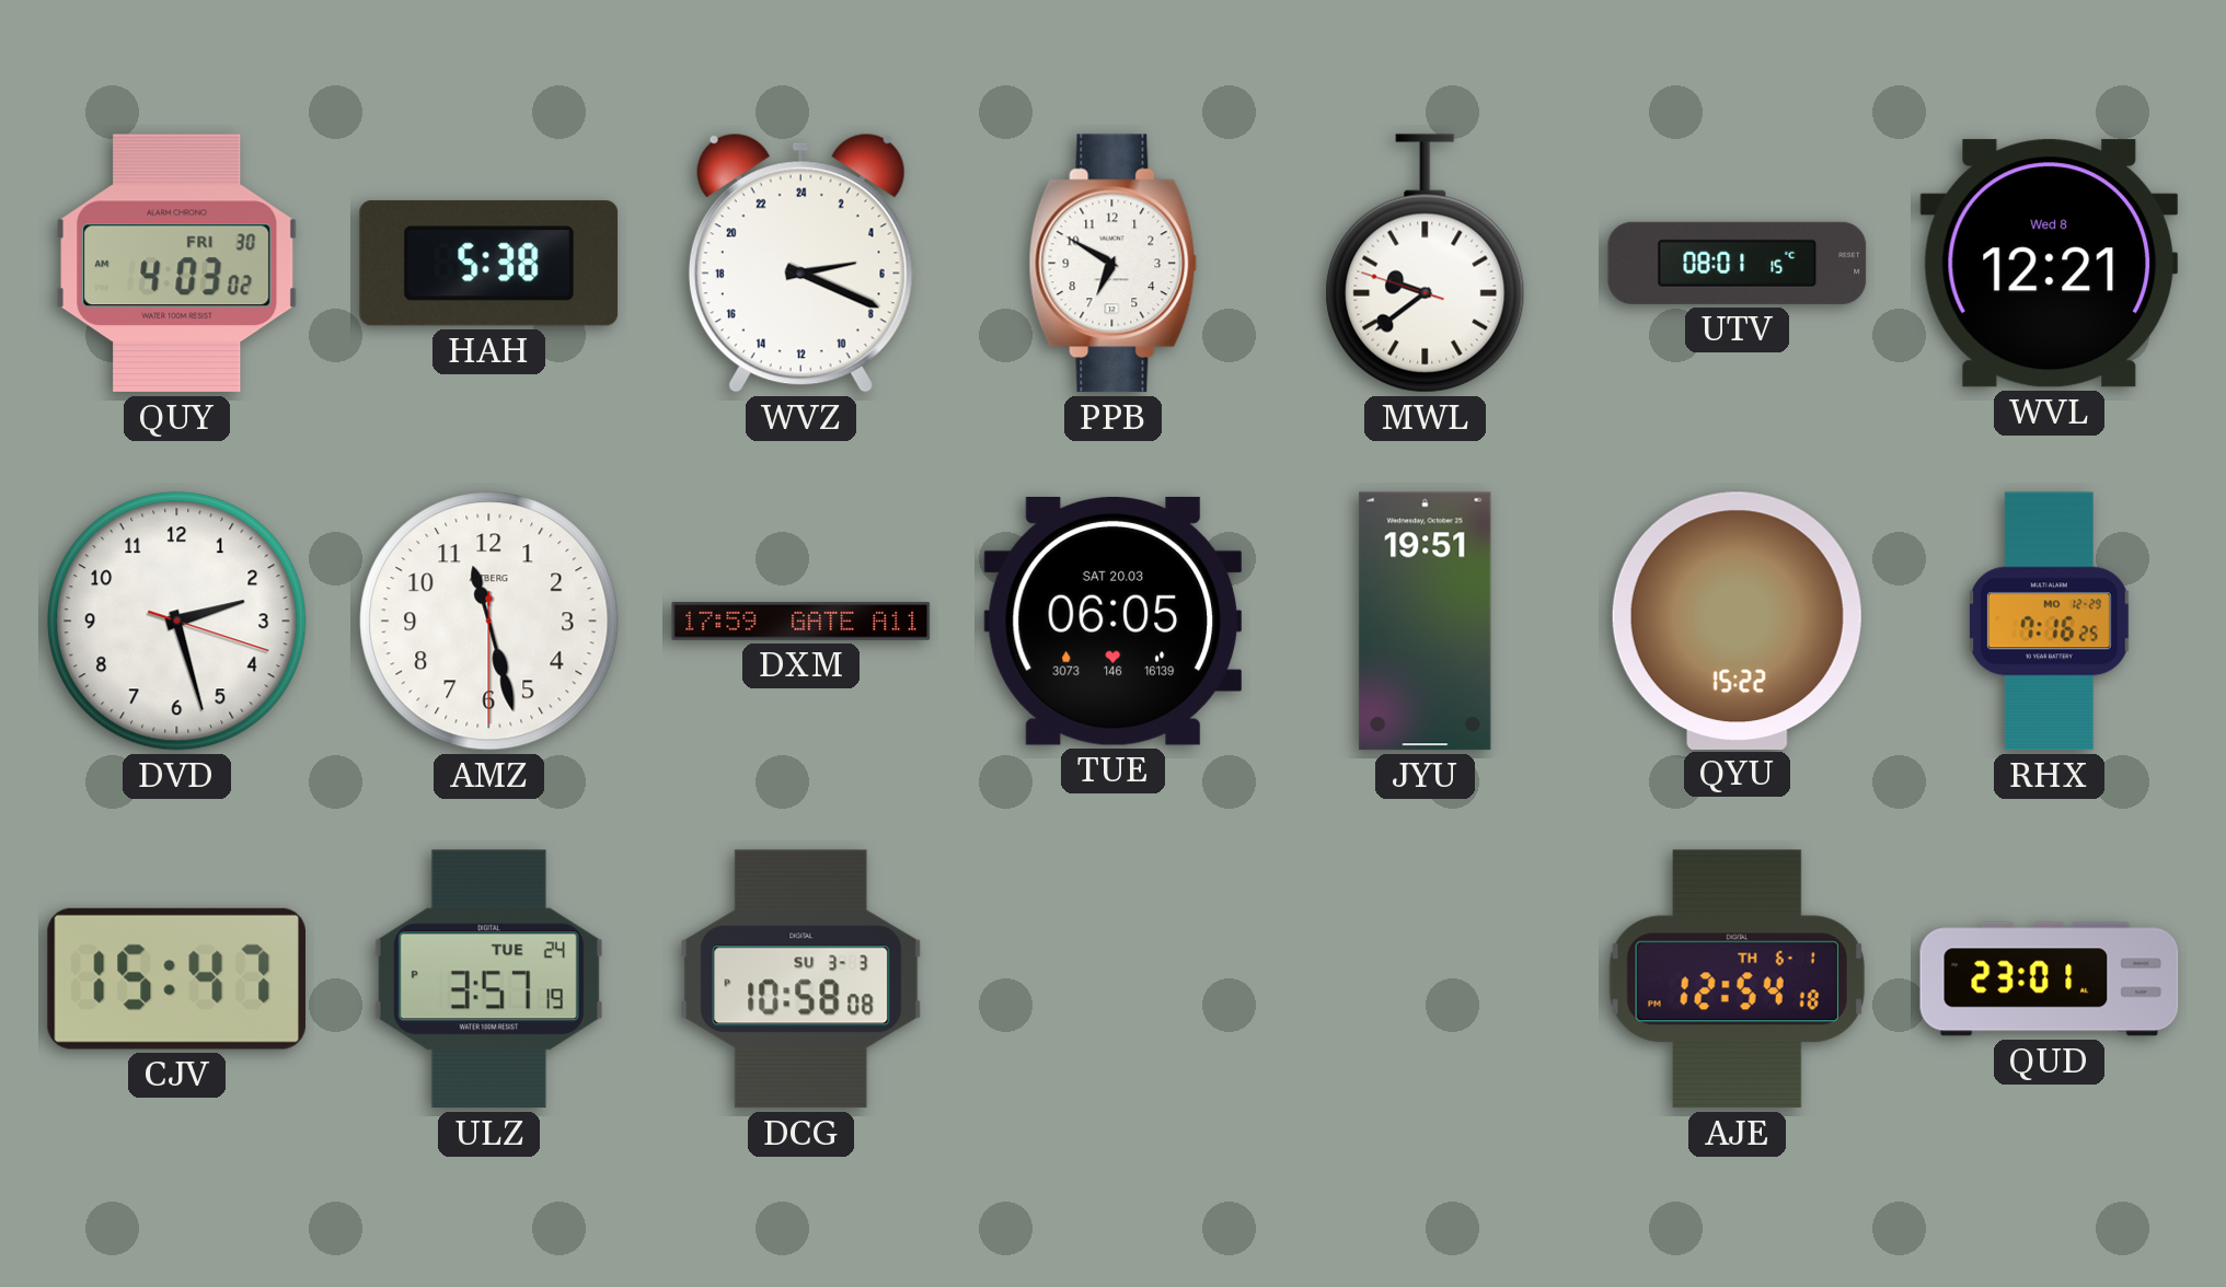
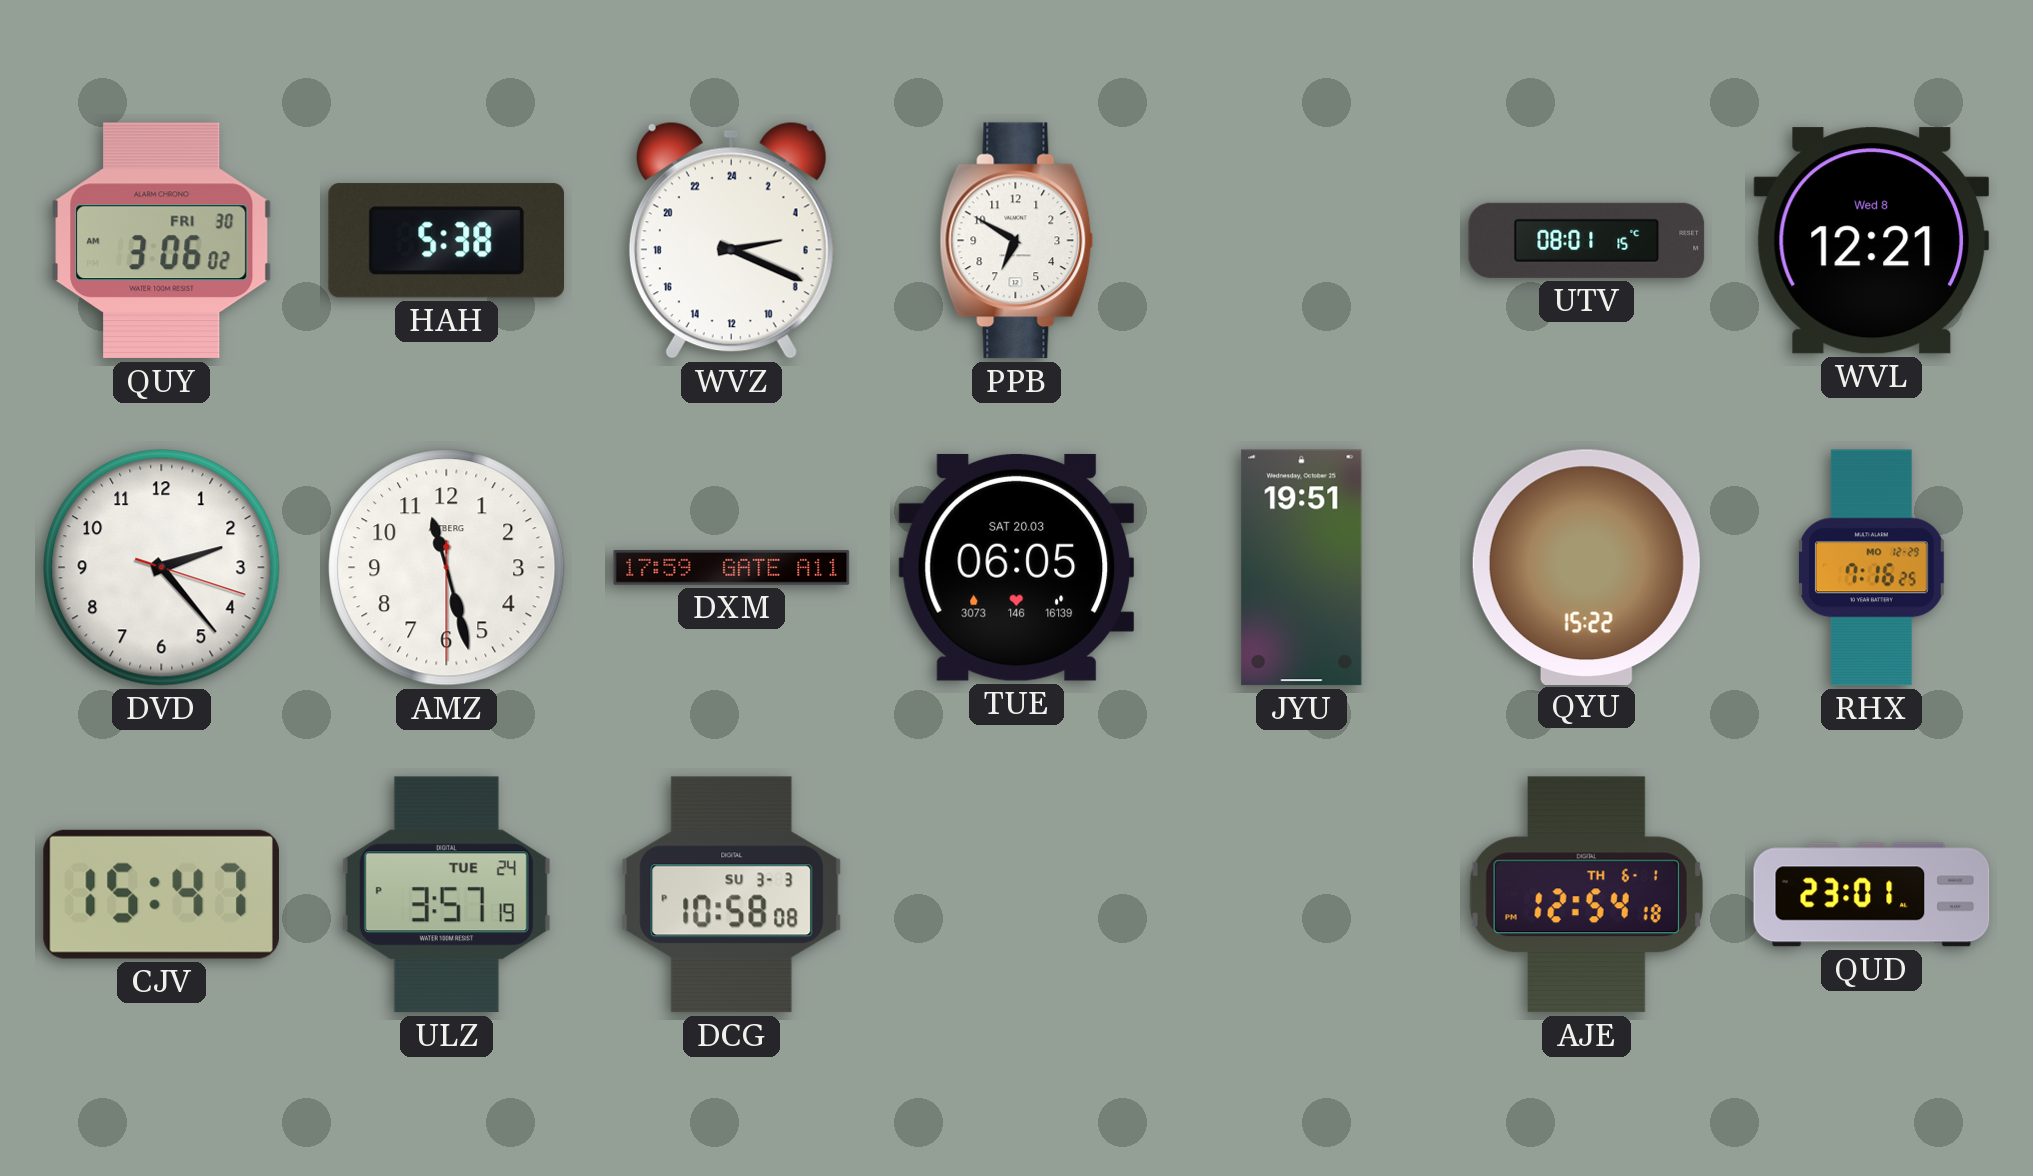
QUY: 4:03 -> 3:06
MWL: 9:38 -> none
DVD: 2:27 -> 2:23
